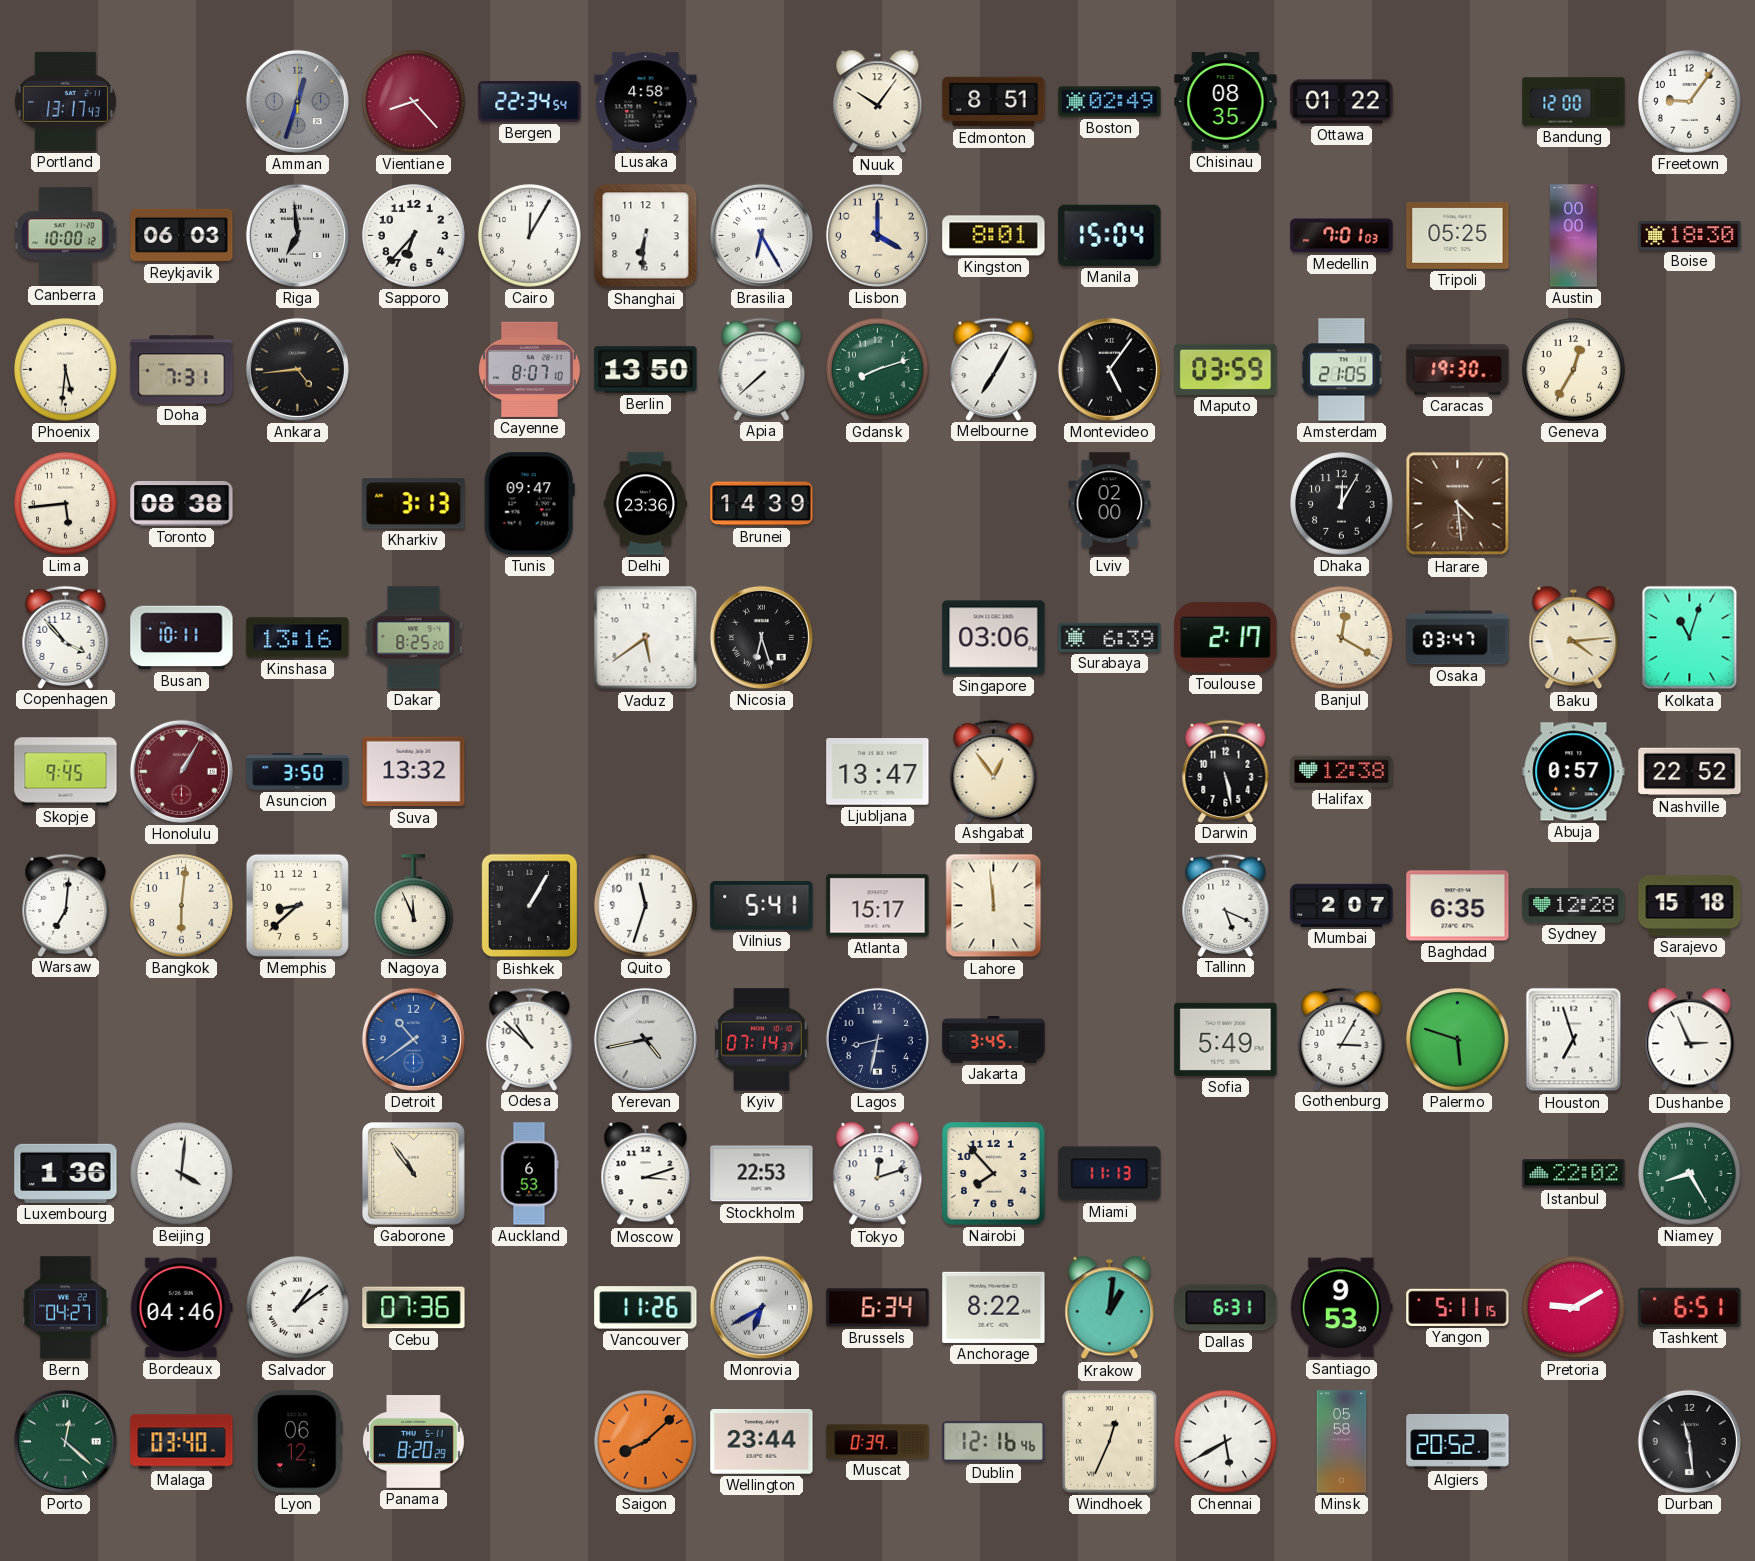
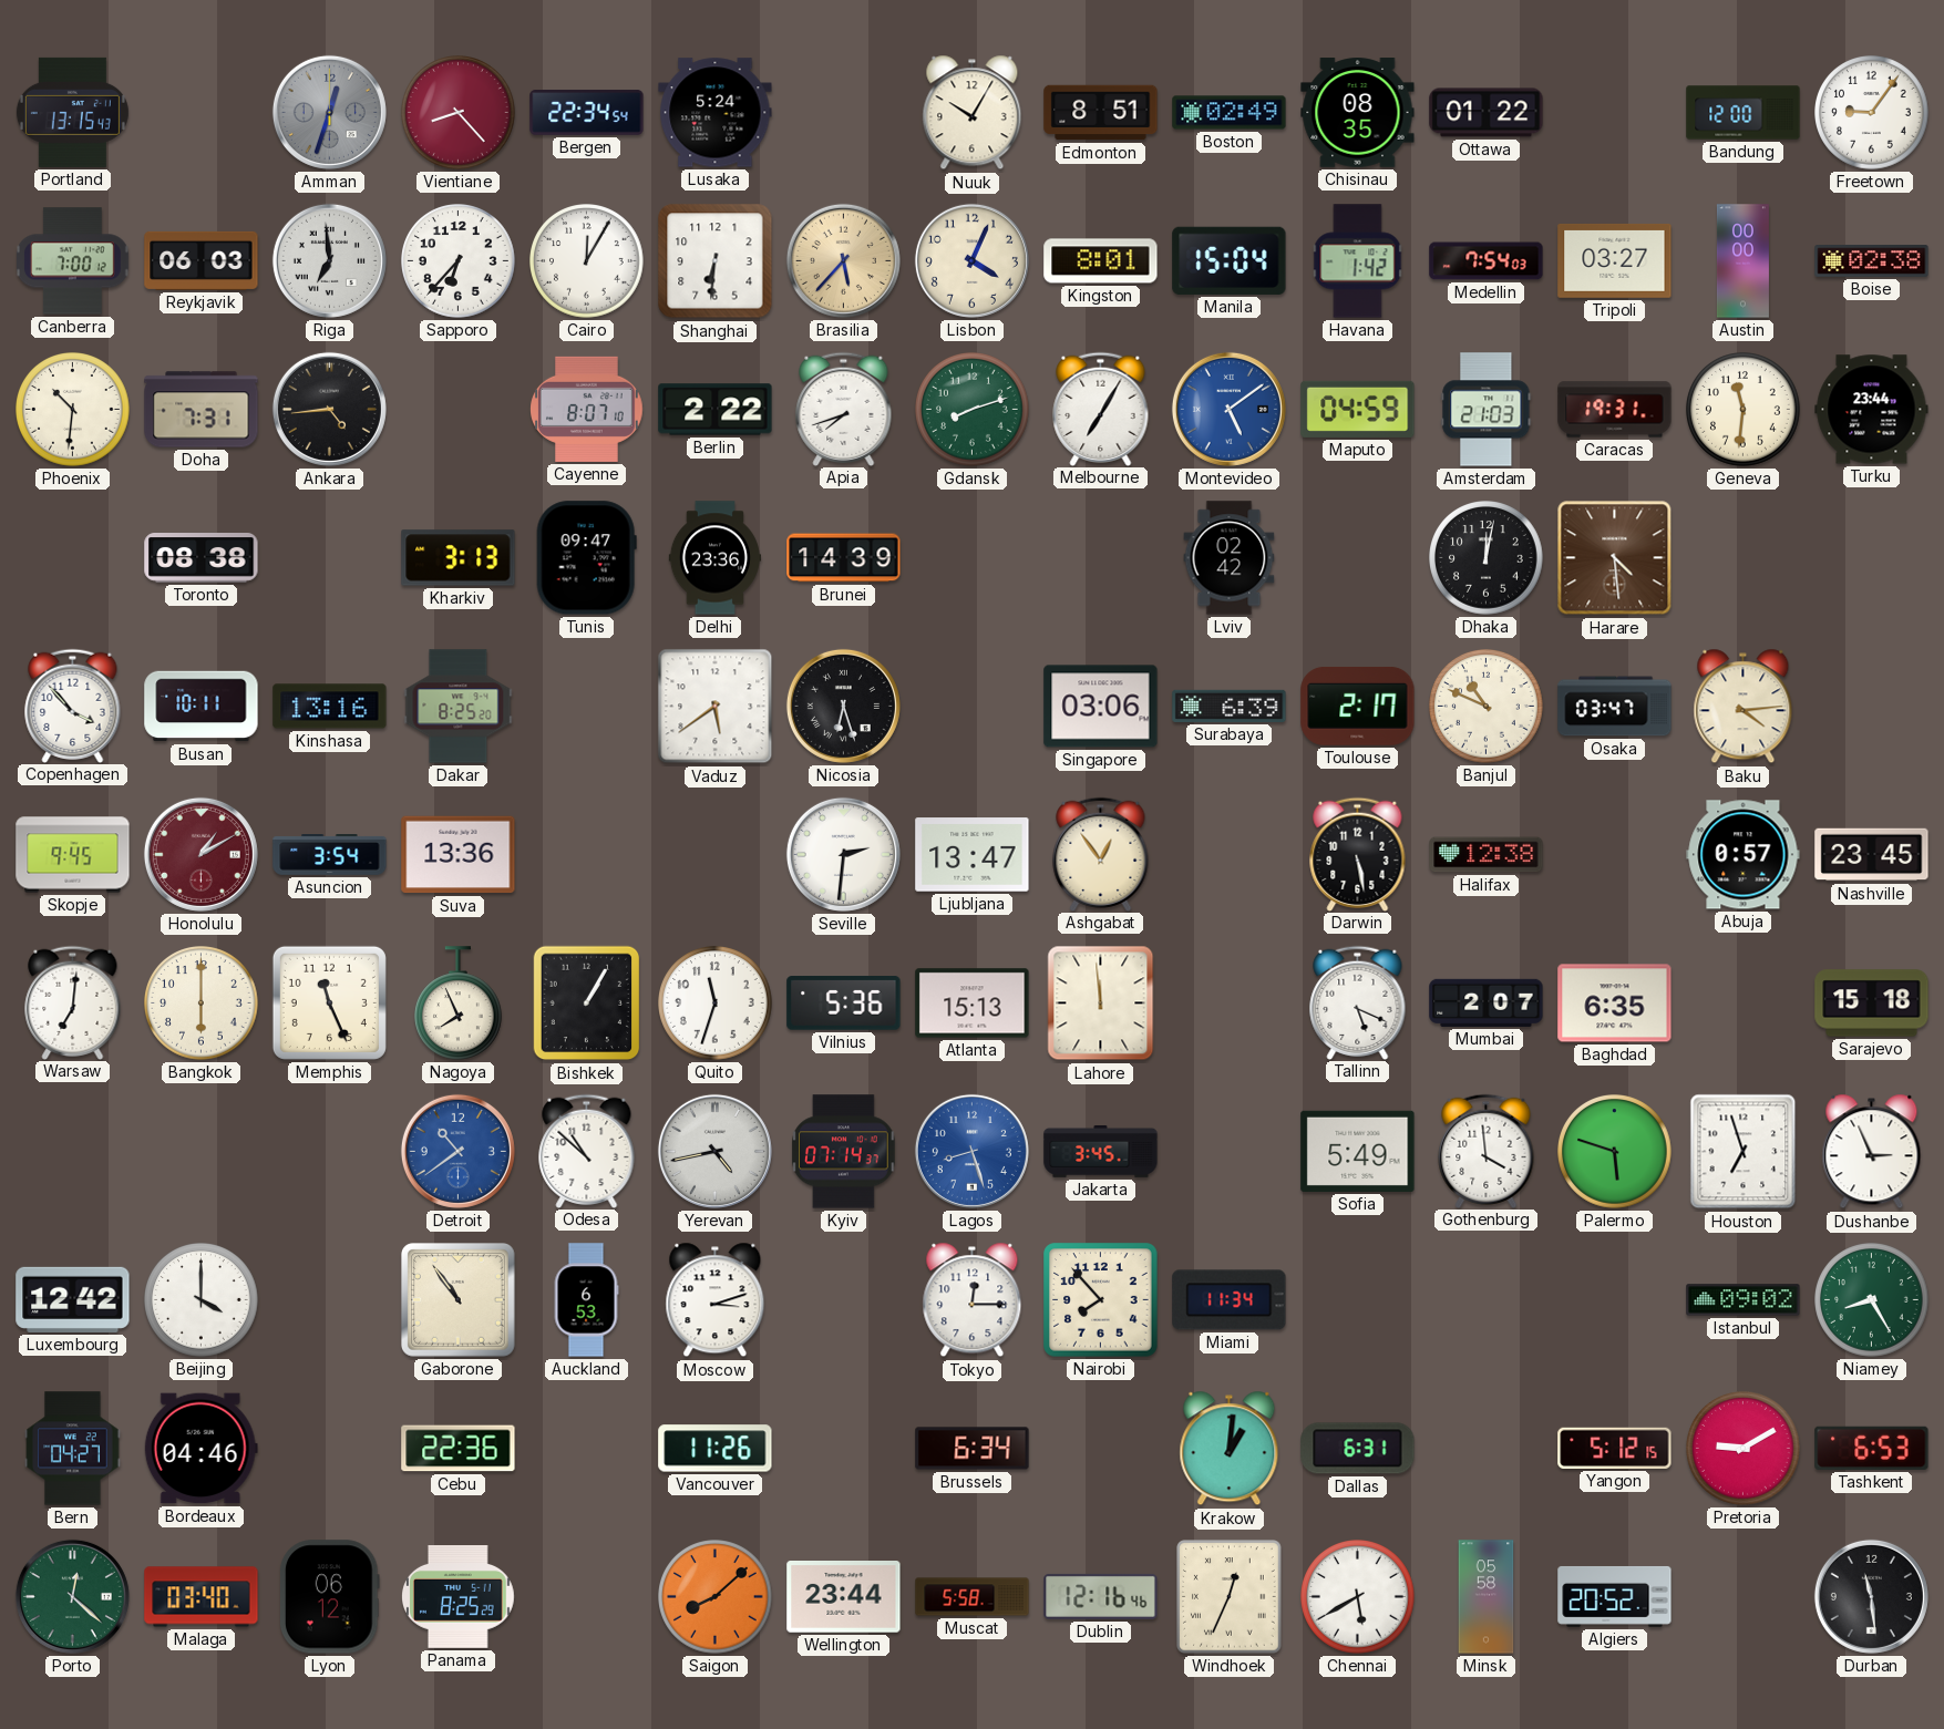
Portland: 13:17 -> 13:15
Lusaka: 4:58 -> 5:24
Nuuk: 10:06 -> 10:05
Canberra: 10:00 -> 7:00
Brasilia: 6:25 -> 5:37
Brasilia dial: white -> champagne
Lisbon: 4:00 -> 4:04
Havana: none -> 1:42
Medellin: 7:01 -> 7:54
Tripoli: 05:25 -> 03:27
Boise: 18:30 -> 02:38
Phoenix: 5:31 -> 10:31
Berlin: 13:50 -> 2:22
Apia: 7:38 -> 7:42
Montevideo: 5:06 -> 5:09
Montevideo dial: black -> blue
Maputo: 03:59 -> 04:59
Amsterdam: 21:05 -> 21:03
Caracas: 19:30 -> 19:31
Geneva: 12:35 -> 11:31
Turku: none -> 23:44
Lima: 5:44 -> none
Lviv: 02:00 -> 02:42
Dhaka: 12:05 -> 12:02
Banjul: 12:20 -> 10:49
Kolkata: 11:03 -> none
Honolulu: 1:05 -> 1:10
Asuncion: 3:50 -> 3:54
Suva: 13:32 -> 13:36
Seville: none -> 2:31
Nashville: 22:52 -> 23:45
Bangkok: 6:01 -> 6:00
Memphis: 8:38 -> 11:26
Nagoya: 11:56 -> 7:56
Vilnius: 5:41 -> 5:36
Atlanta: 15:17 -> 15:13
Sydney: 12:28 -> none
Lagos: 8:32 -> 8:27
Lagos dial: navy -> blue
Gothenburg: 3:05 -> 3:59
Luxembourg: 1:36 -> 12:42
Beijing: 4:01 -> 4:00
Stockholm: 22:53 -> none
Tokyo: 12:12 -> 12:15
Miami: 11:13 -> 11:34
Istanbul: 22:02 -> 09:02
Salvador: 1:09 -> none
Cebu: 07:36 -> 22:36
Monrovia: 6:40 -> none
Anchorage: 8:22 -> none
Santiago: 9:53 -> none
Yangon: 5:11 -> 5:12
Tashkent: 6:51 -> 6:53
Panama: 8:20 -> 8:25
Muscat: 0:39 -> 5:58
